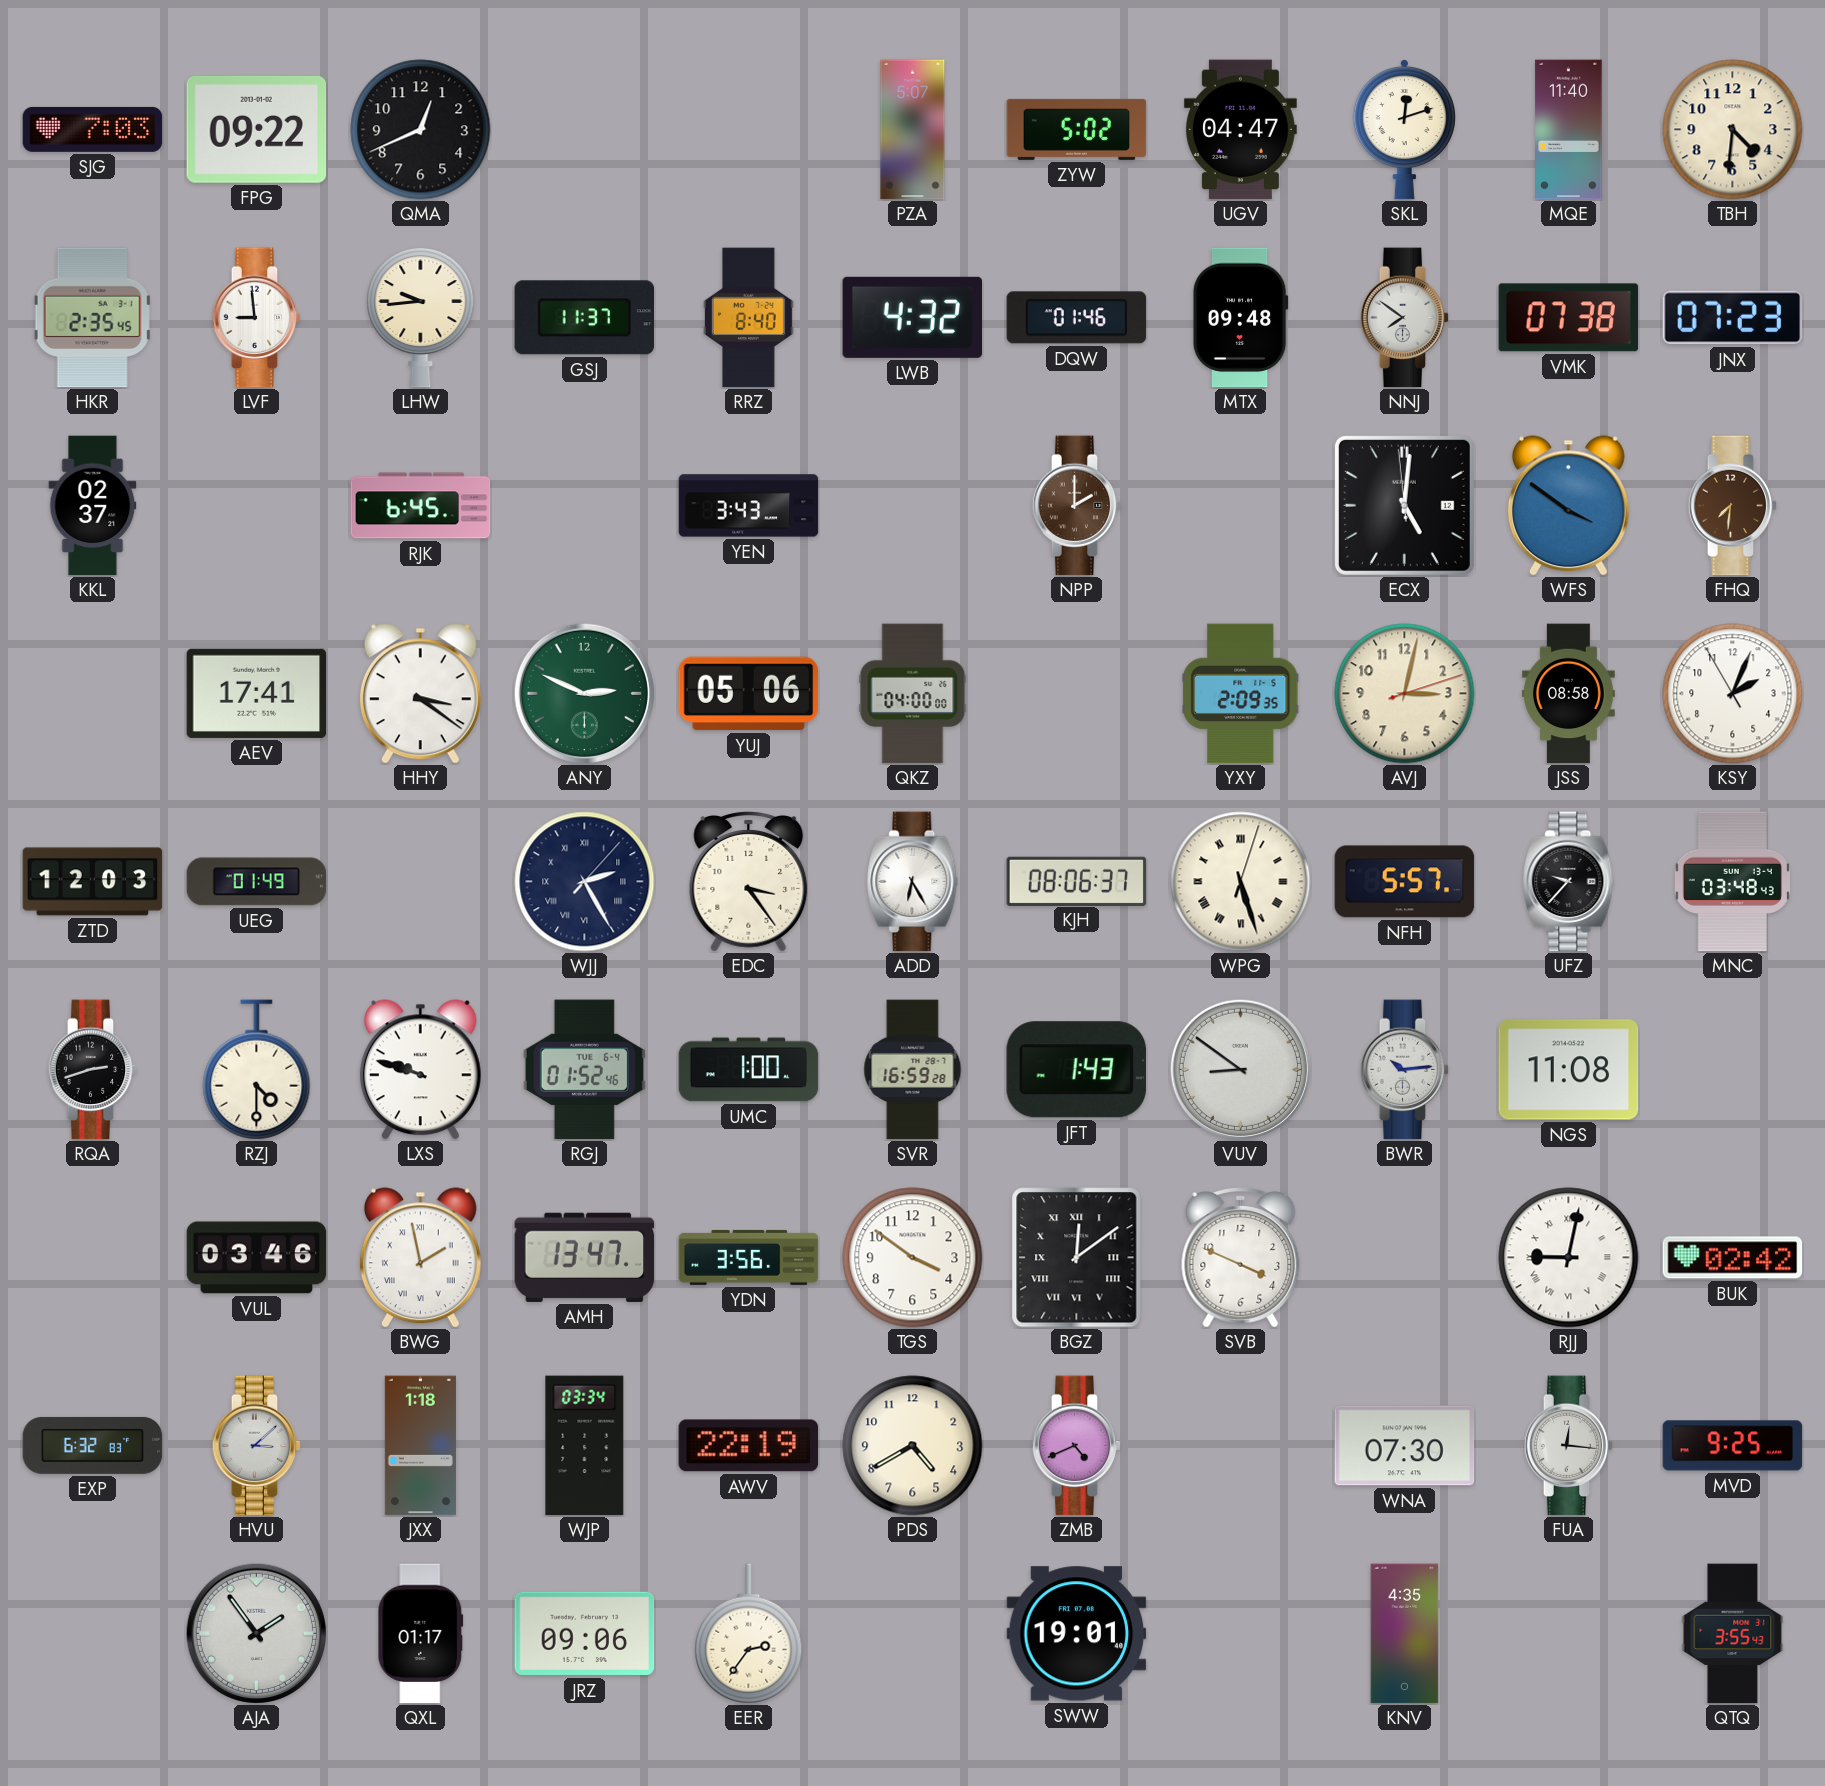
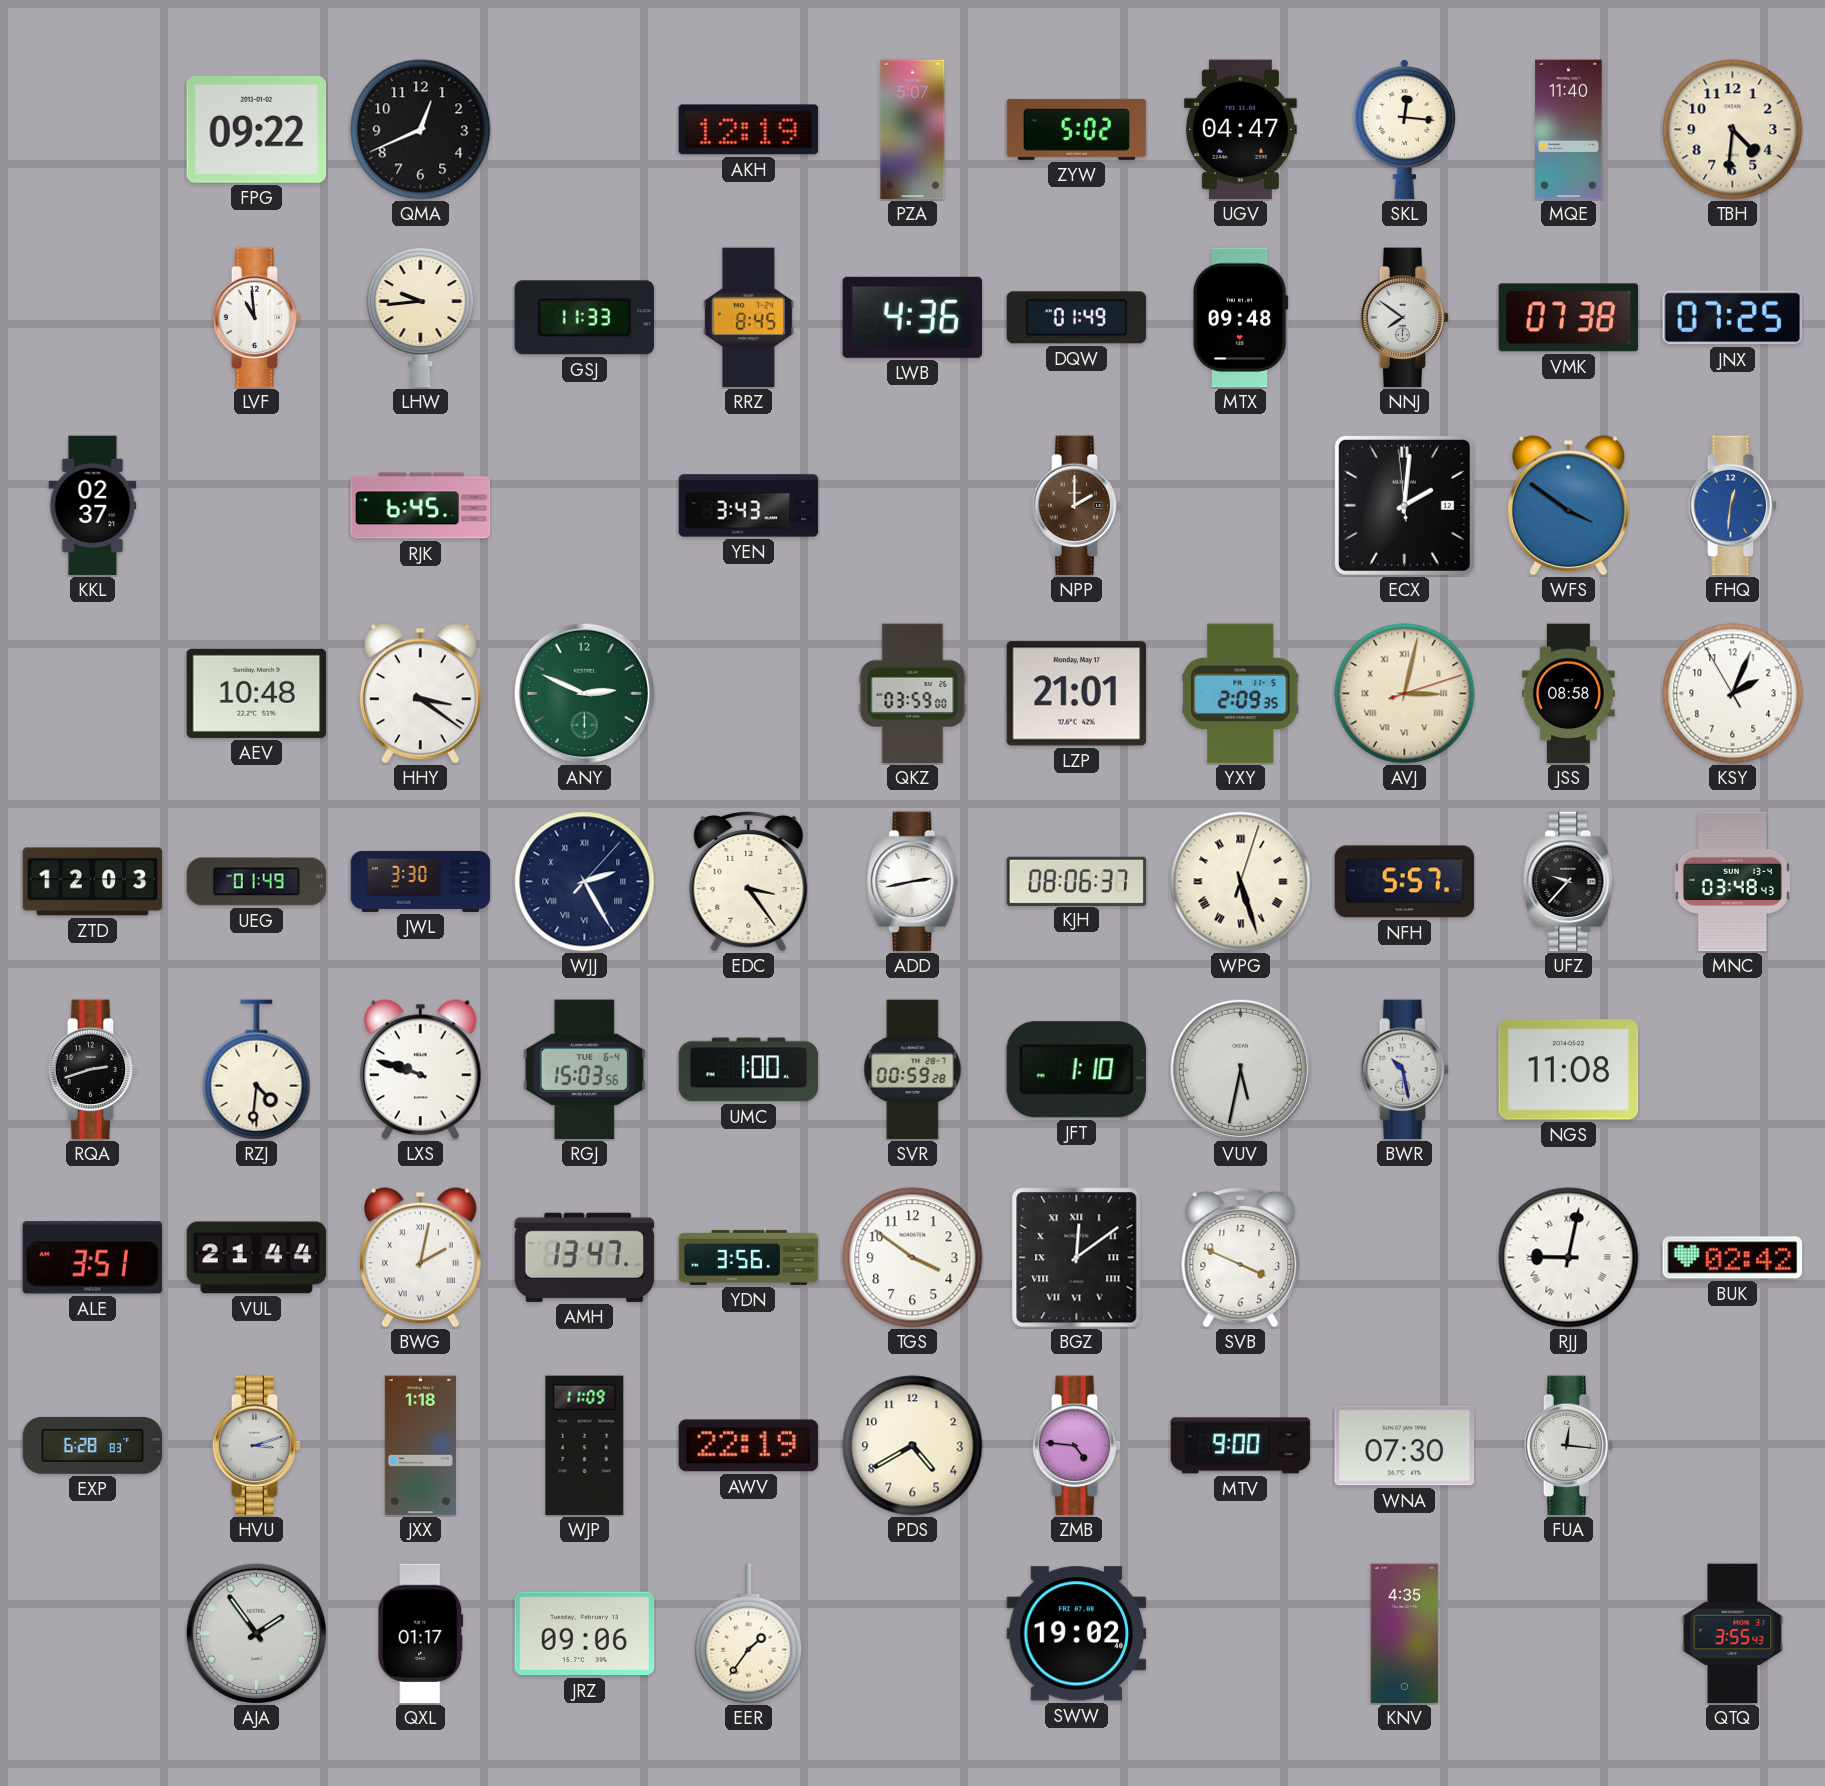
SJG: 7:03 -> none
AKH: none -> 12:19
SKL: 12:12 -> 12:16
HKR: 2:35 -> none
LVF: 8:59 -> 10:59
GSJ: 11:37 -> 11:33
RRZ: 8:40 -> 8:45
LWB: 4:32 -> 4:36
DQW: 01:46 -> 01:49
JNX: 07:23 -> 07:25
ECX: 5:00 -> 2:00
FHQ: 7:31 -> 12:31
FHQ dial: brown -> blue
AEV: 17:41 -> 10:48
YUJ: 05:06 -> none
QKZ: 04:00 -> 03:59
LZP: none -> 21:01
AVJ numerals: Arabic -> Roman
JWL: none -> 3:30
ADD: 6:25 -> 2:43
RZJ: 4:30 -> 4:31
RGJ: 01:52 -> 15:03
SVR: 16:59 -> 00:59
JFT: 1:43 -> 1:10
VUV: 8:51 -> 5:32
BWR: 10:14 -> 10:28
ALE: none -> 3:51
VUL: 03:46 -> 21:44
BWG: 1:58 -> 2:02
EXP: 6:32 -> 6:28
HVU: 3:08 -> 3:12
WJP: 03:34 -> 11:09
ZMB: 4:41 -> 4:46
MTV: none -> 9:00
MVD: 9:25 -> none
EER: 2:36 -> 1:36
SWW: 19:01 -> 19:02
